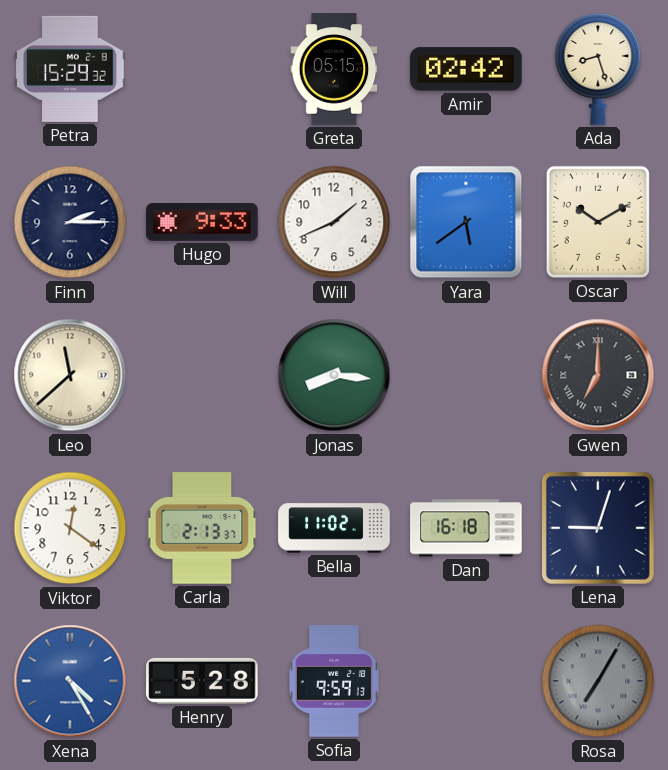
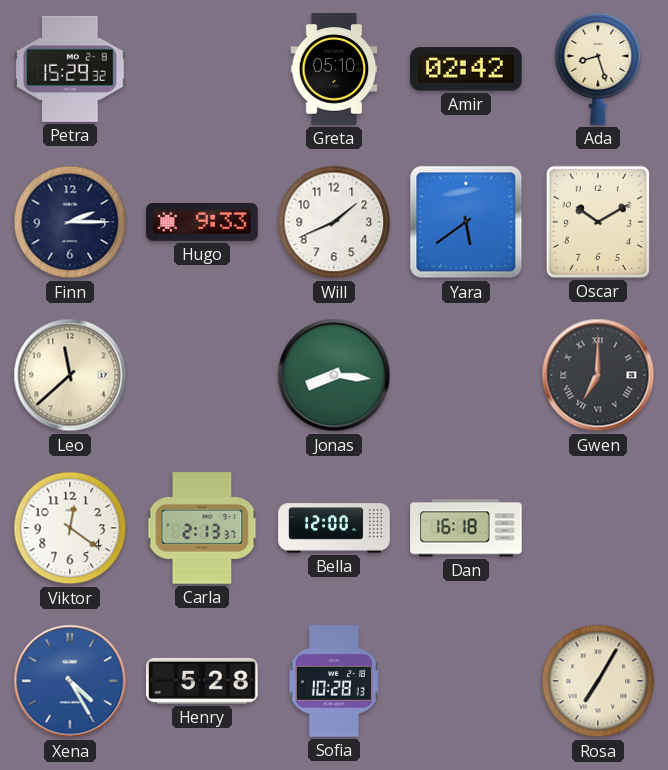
Greta: 05:15 -> 05:10
Bella: 11:02 -> 12:00
Lena: 9:03 -> none
Sofia: 9:59 -> 10:28
Rosa dial: grey -> cream
